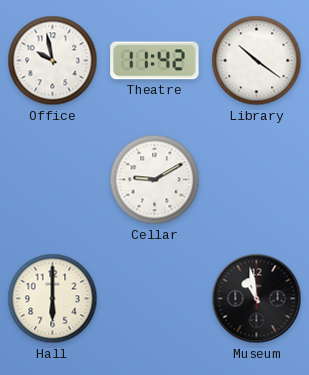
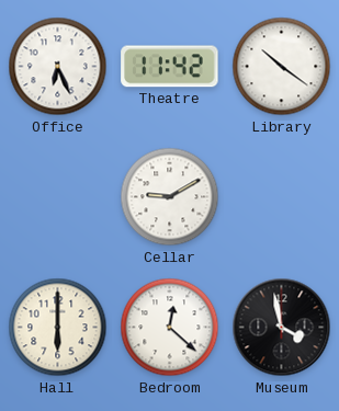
Office: 9:58 -> 6:26
Bedroom: none -> 12:22
Museum: 10:58 -> 3:58
